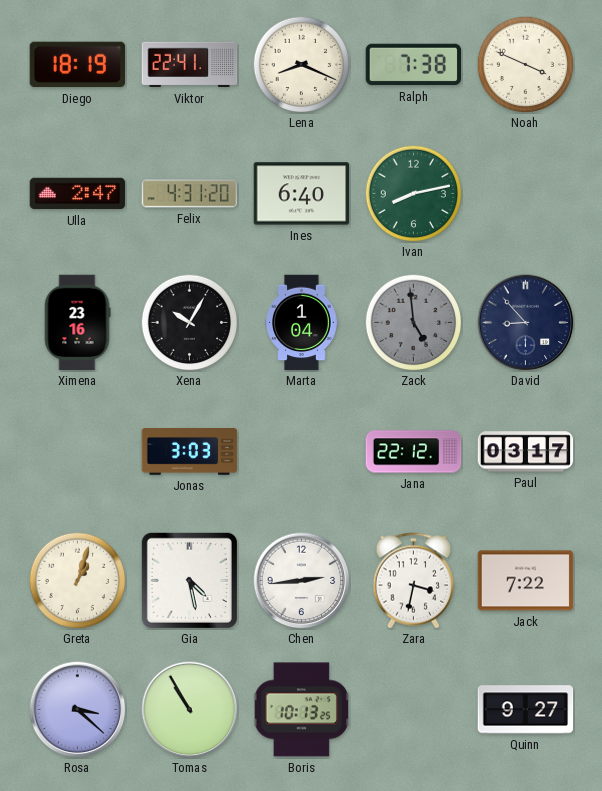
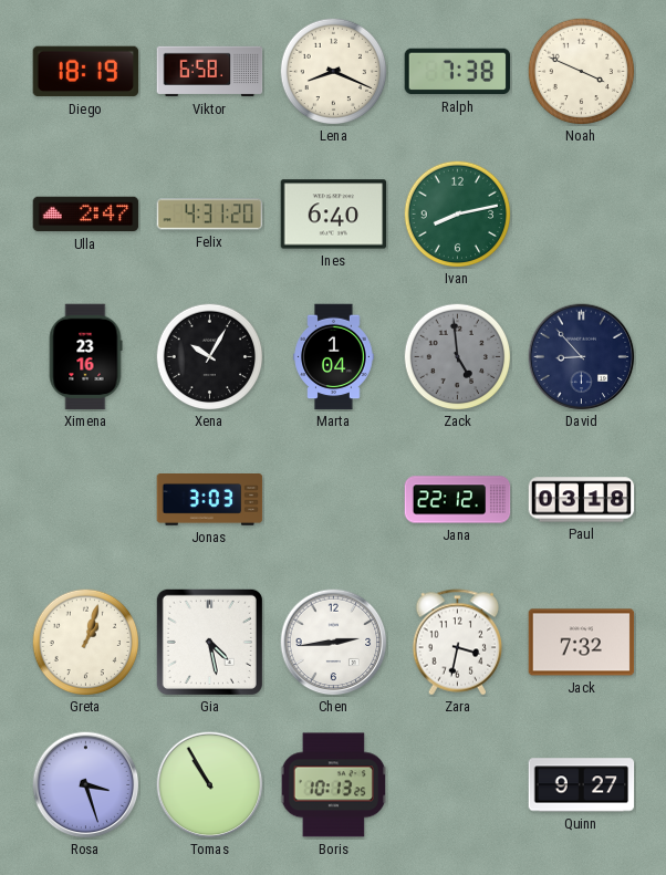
Viktor: 22:41 -> 6:58
Paul: 03:17 -> 03:18
Jack: 7:22 -> 7:32
Rosa: 3:22 -> 3:27
